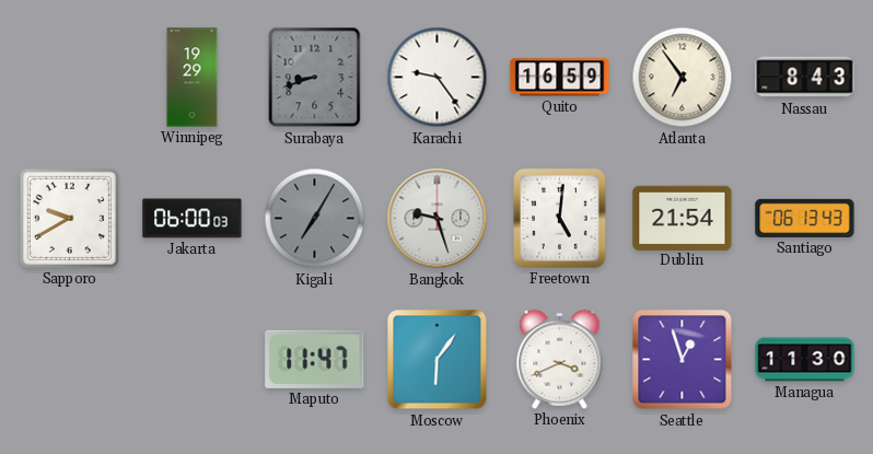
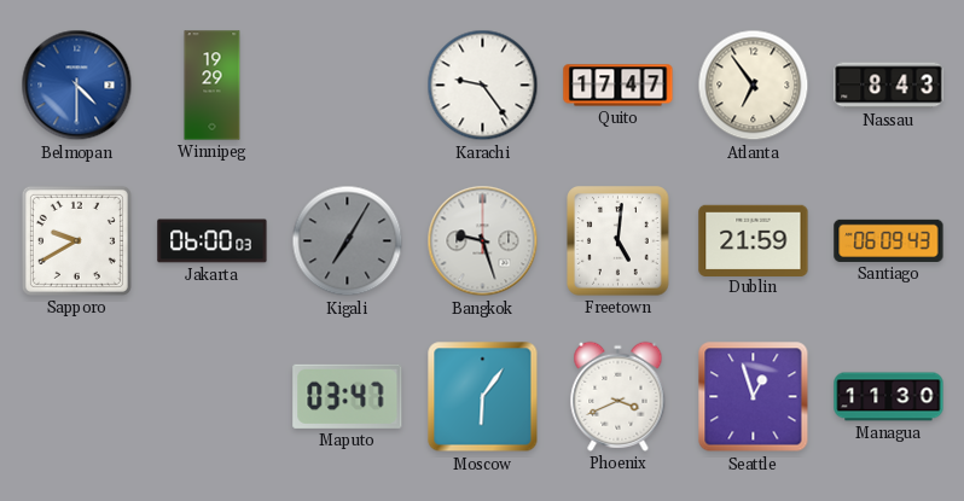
Belmopan: none -> 4:30
Surabaya: 8:42 -> none
Quito: 16:59 -> 17:47
Dublin: 21:54 -> 21:59
Santiago: 06:13 -> 06:09
Maputo: 11:47 -> 03:47
